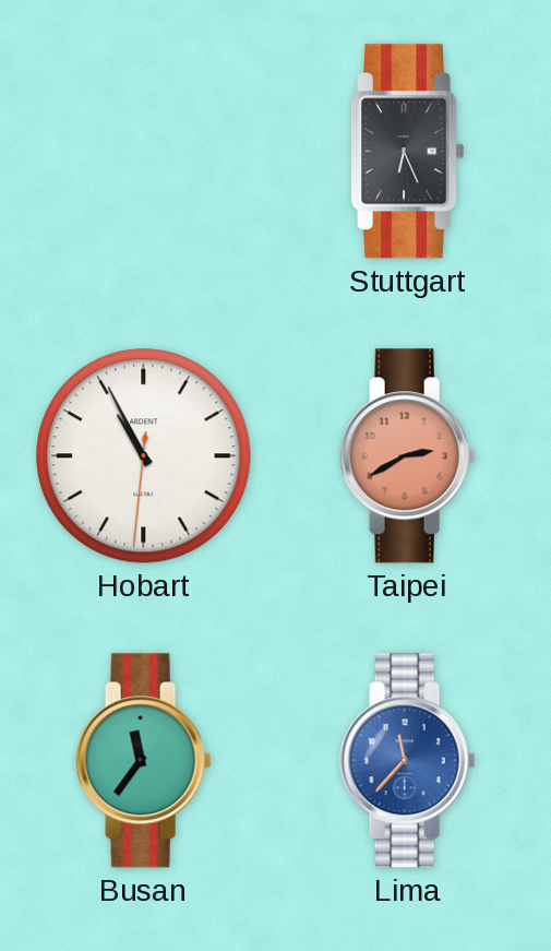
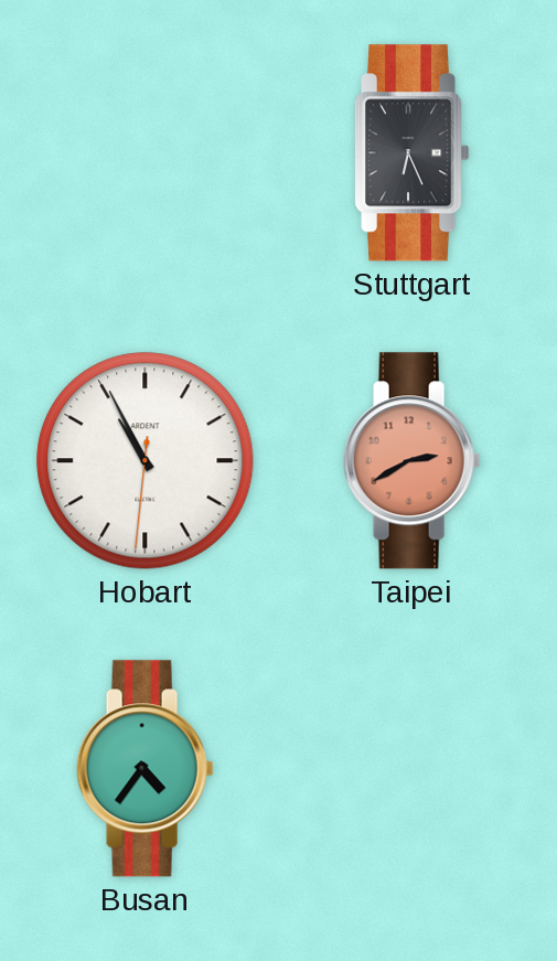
Busan: 11:36 -> 4:36
Lima: 11:37 -> none
